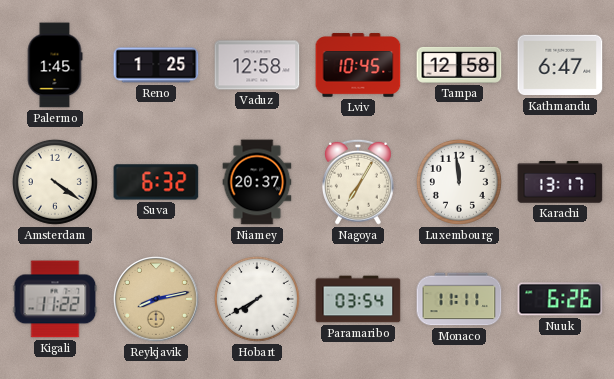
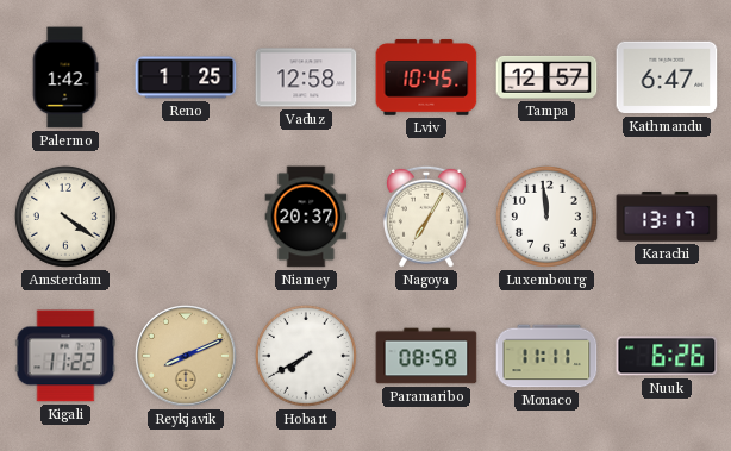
Palermo: 1:45 -> 1:42
Tampa: 12:58 -> 12:57
Suva: 6:32 -> none
Reykjavik: 8:13 -> 8:11
Paramaribo: 03:54 -> 08:58
